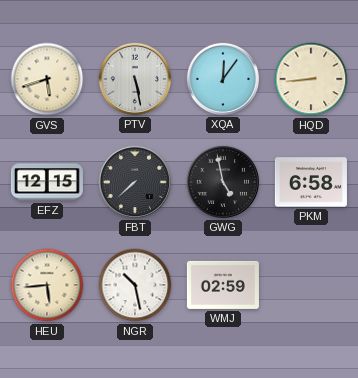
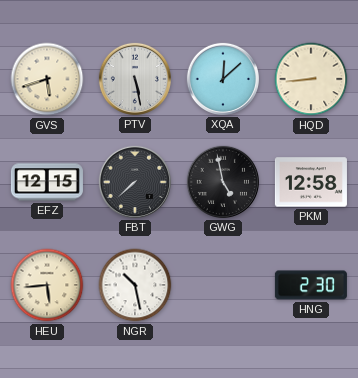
XQA: 12:06 -> 12:08
PKM: 6:58 -> 12:58
WMJ: 02:59 -> none
HNG: none -> 2:30
